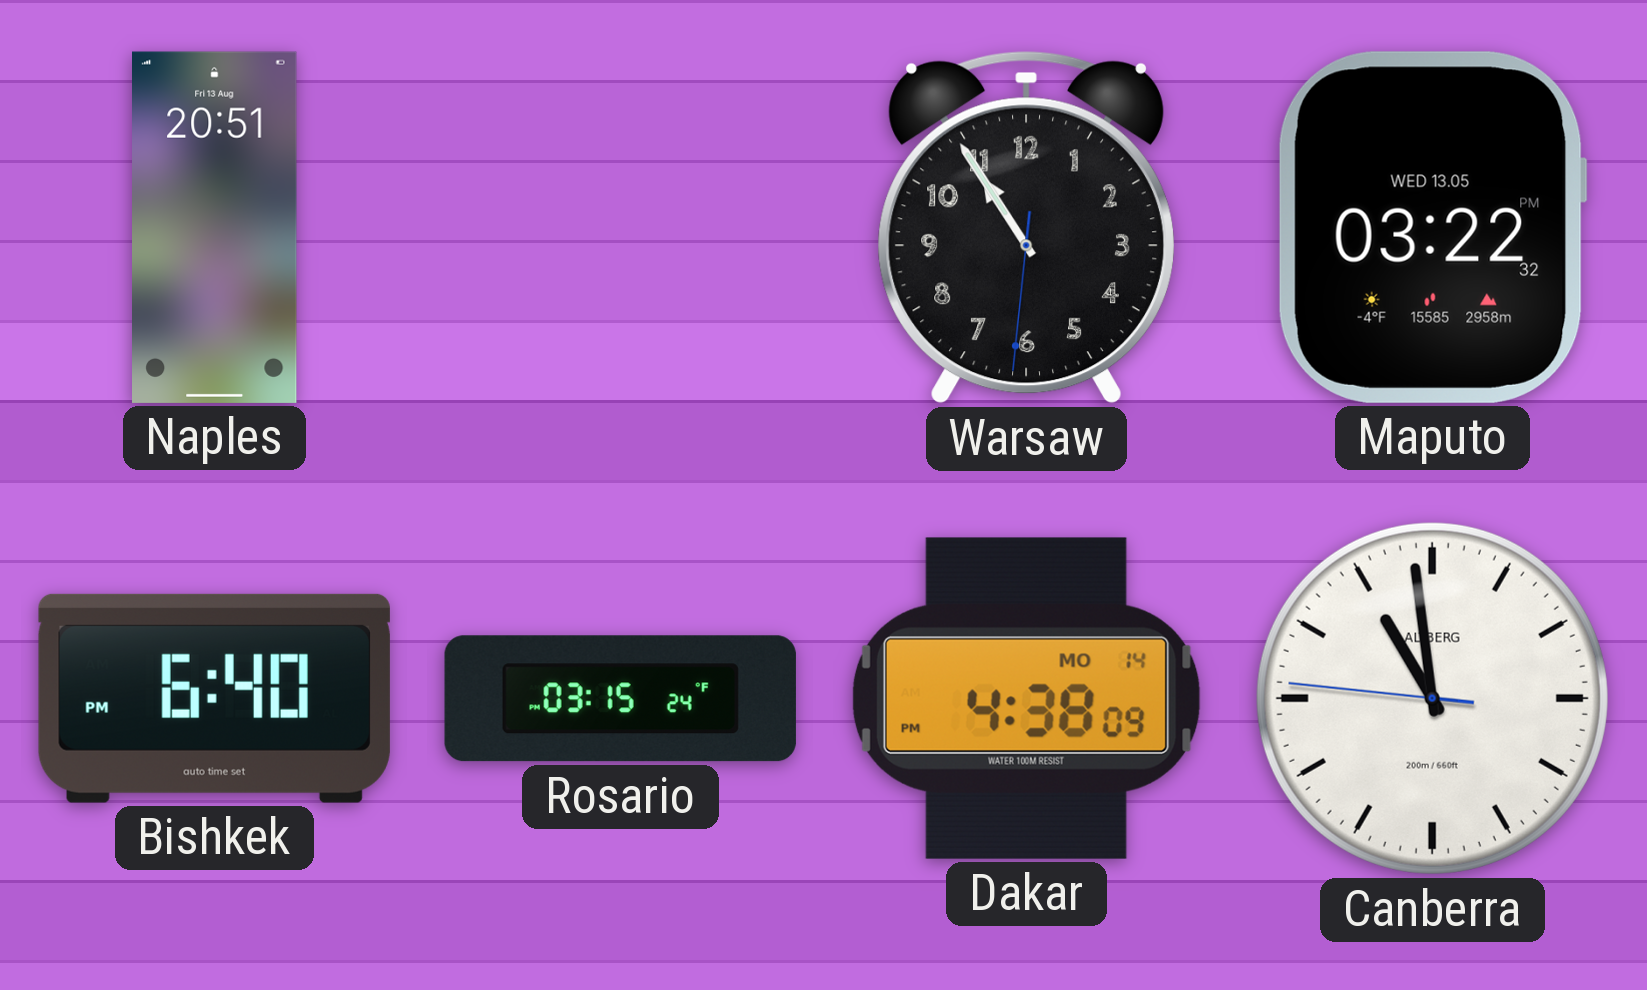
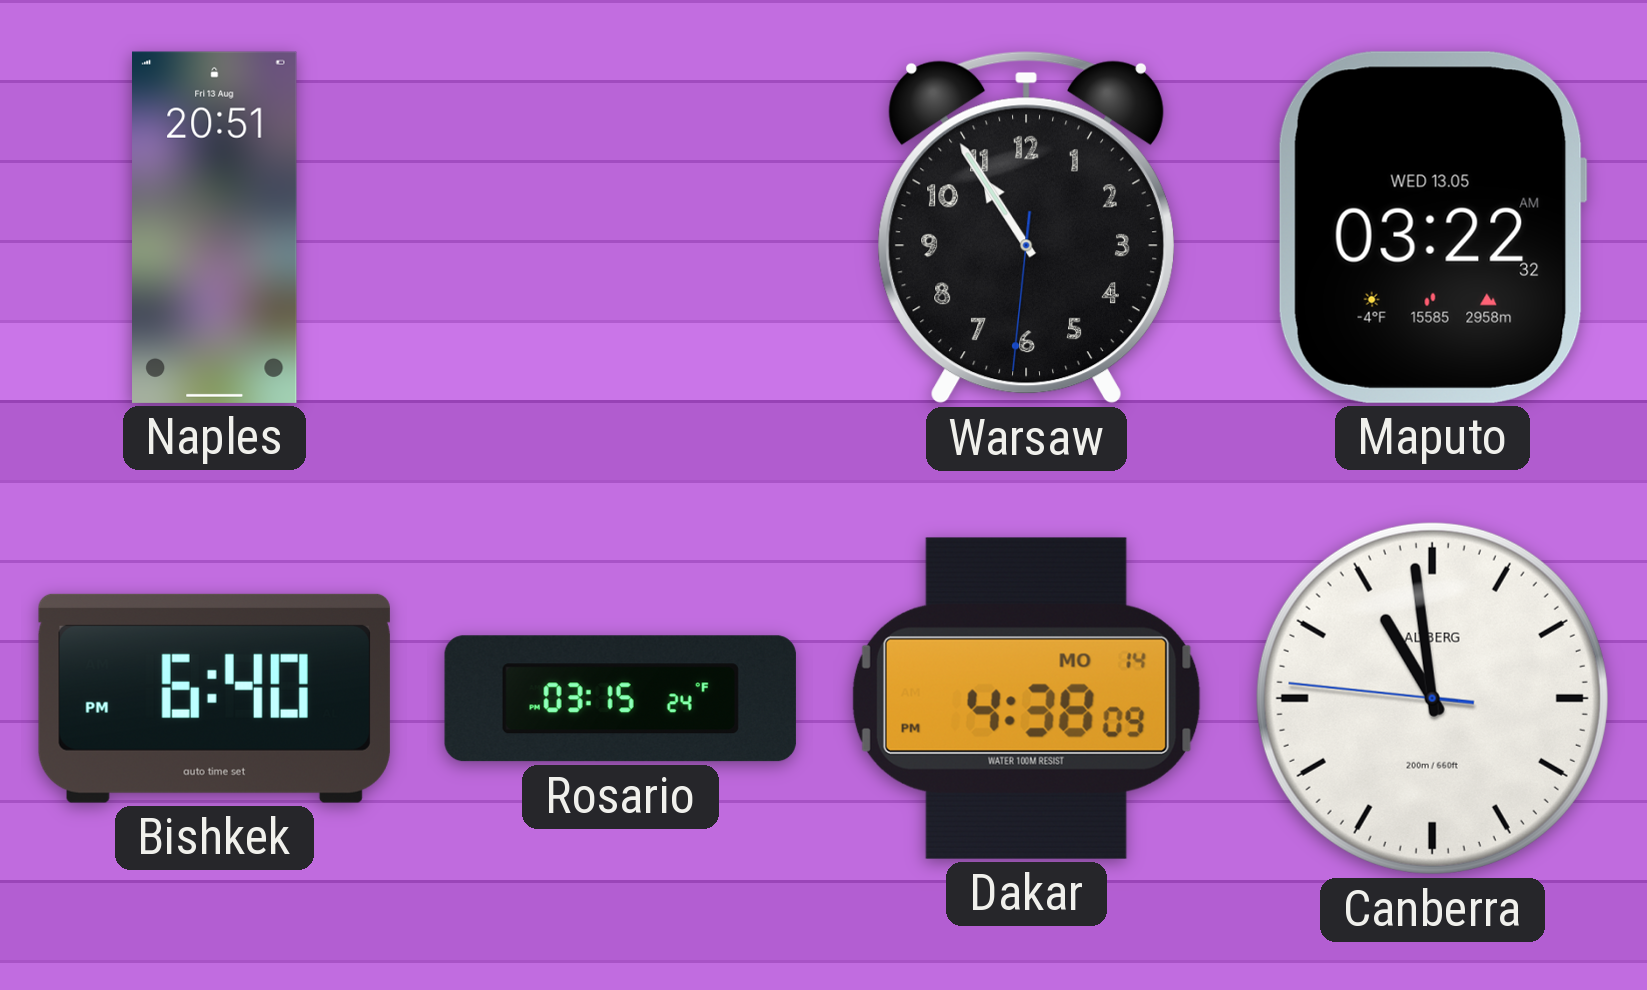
Maputo: 03:22:32 PM -> 03:22:32 AM
